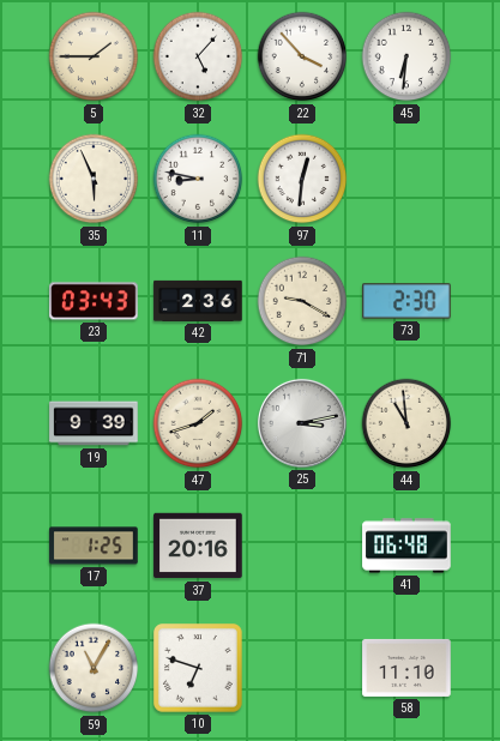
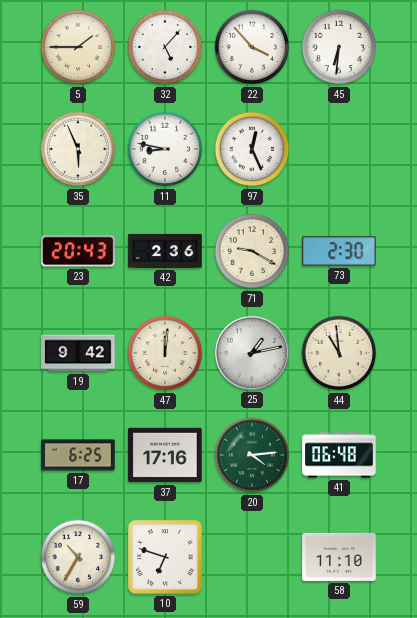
97: 12:31 -> 12:26
23: 03:43 -> 20:43
19: 9:39 -> 9:42
47: 1:42 -> 12:01
25: 3:13 -> 1:13
17: 1:25 -> 6:25
37: 20:16 -> 17:16
20: none -> 4:14
59: 11:05 -> 10:35
